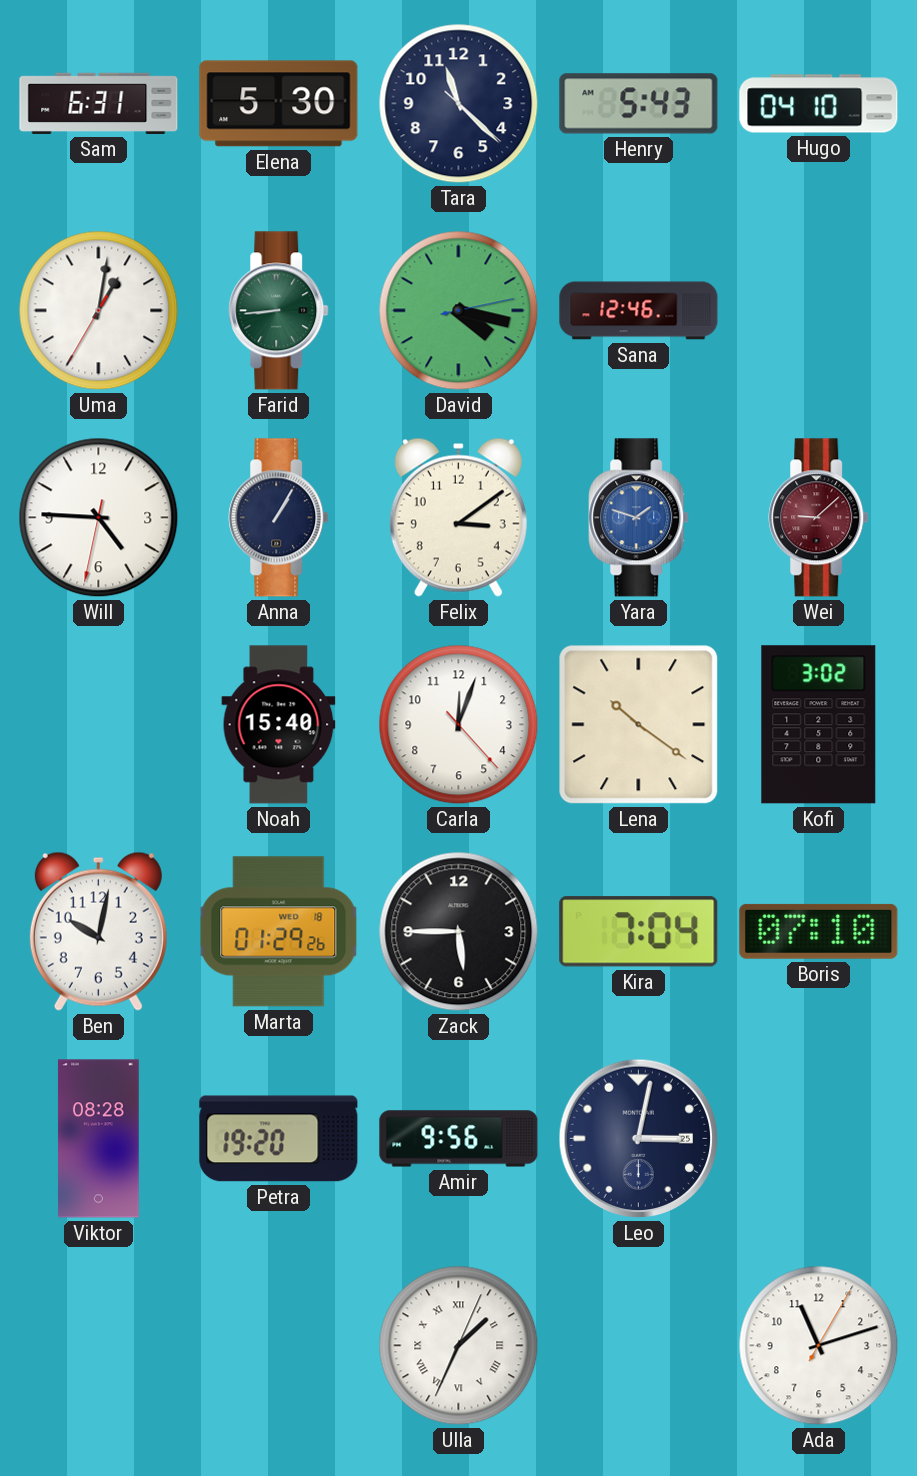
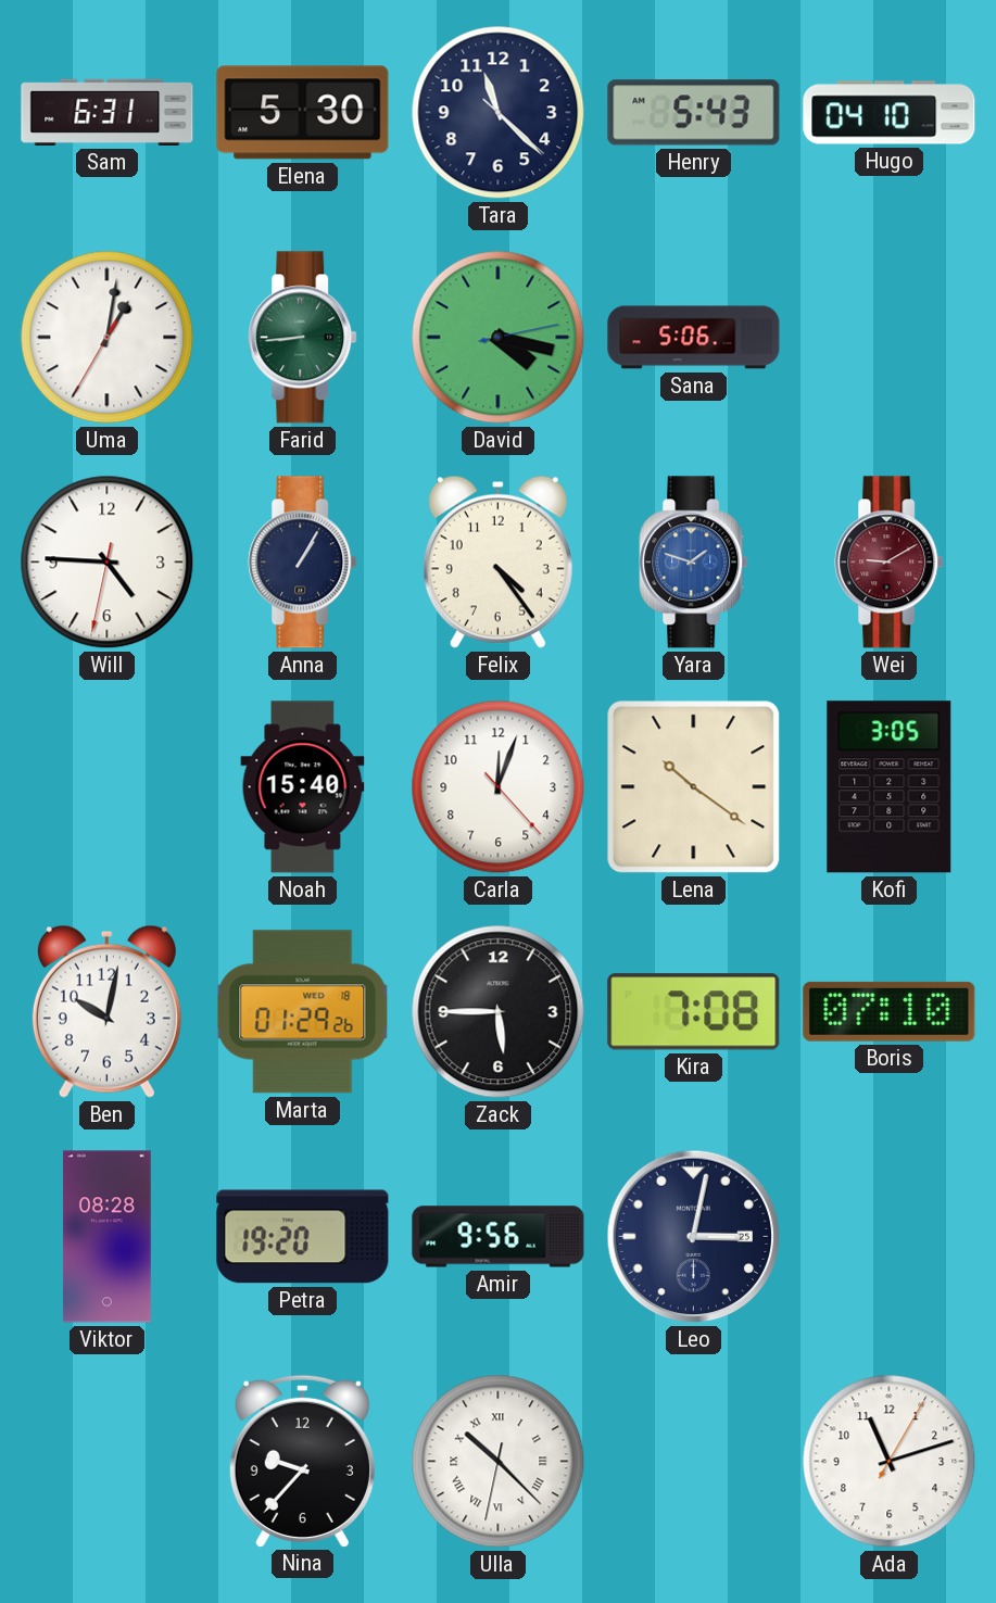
Sana: 12:46 -> 5:06
Felix: 3:09 -> 4:24
Wei: 9:08 -> 9:10
Kofi: 3:02 -> 3:05
Kira: 7:04 -> 7:08
Nina: none -> 9:37
Ulla: 1:34 -> 10:22
